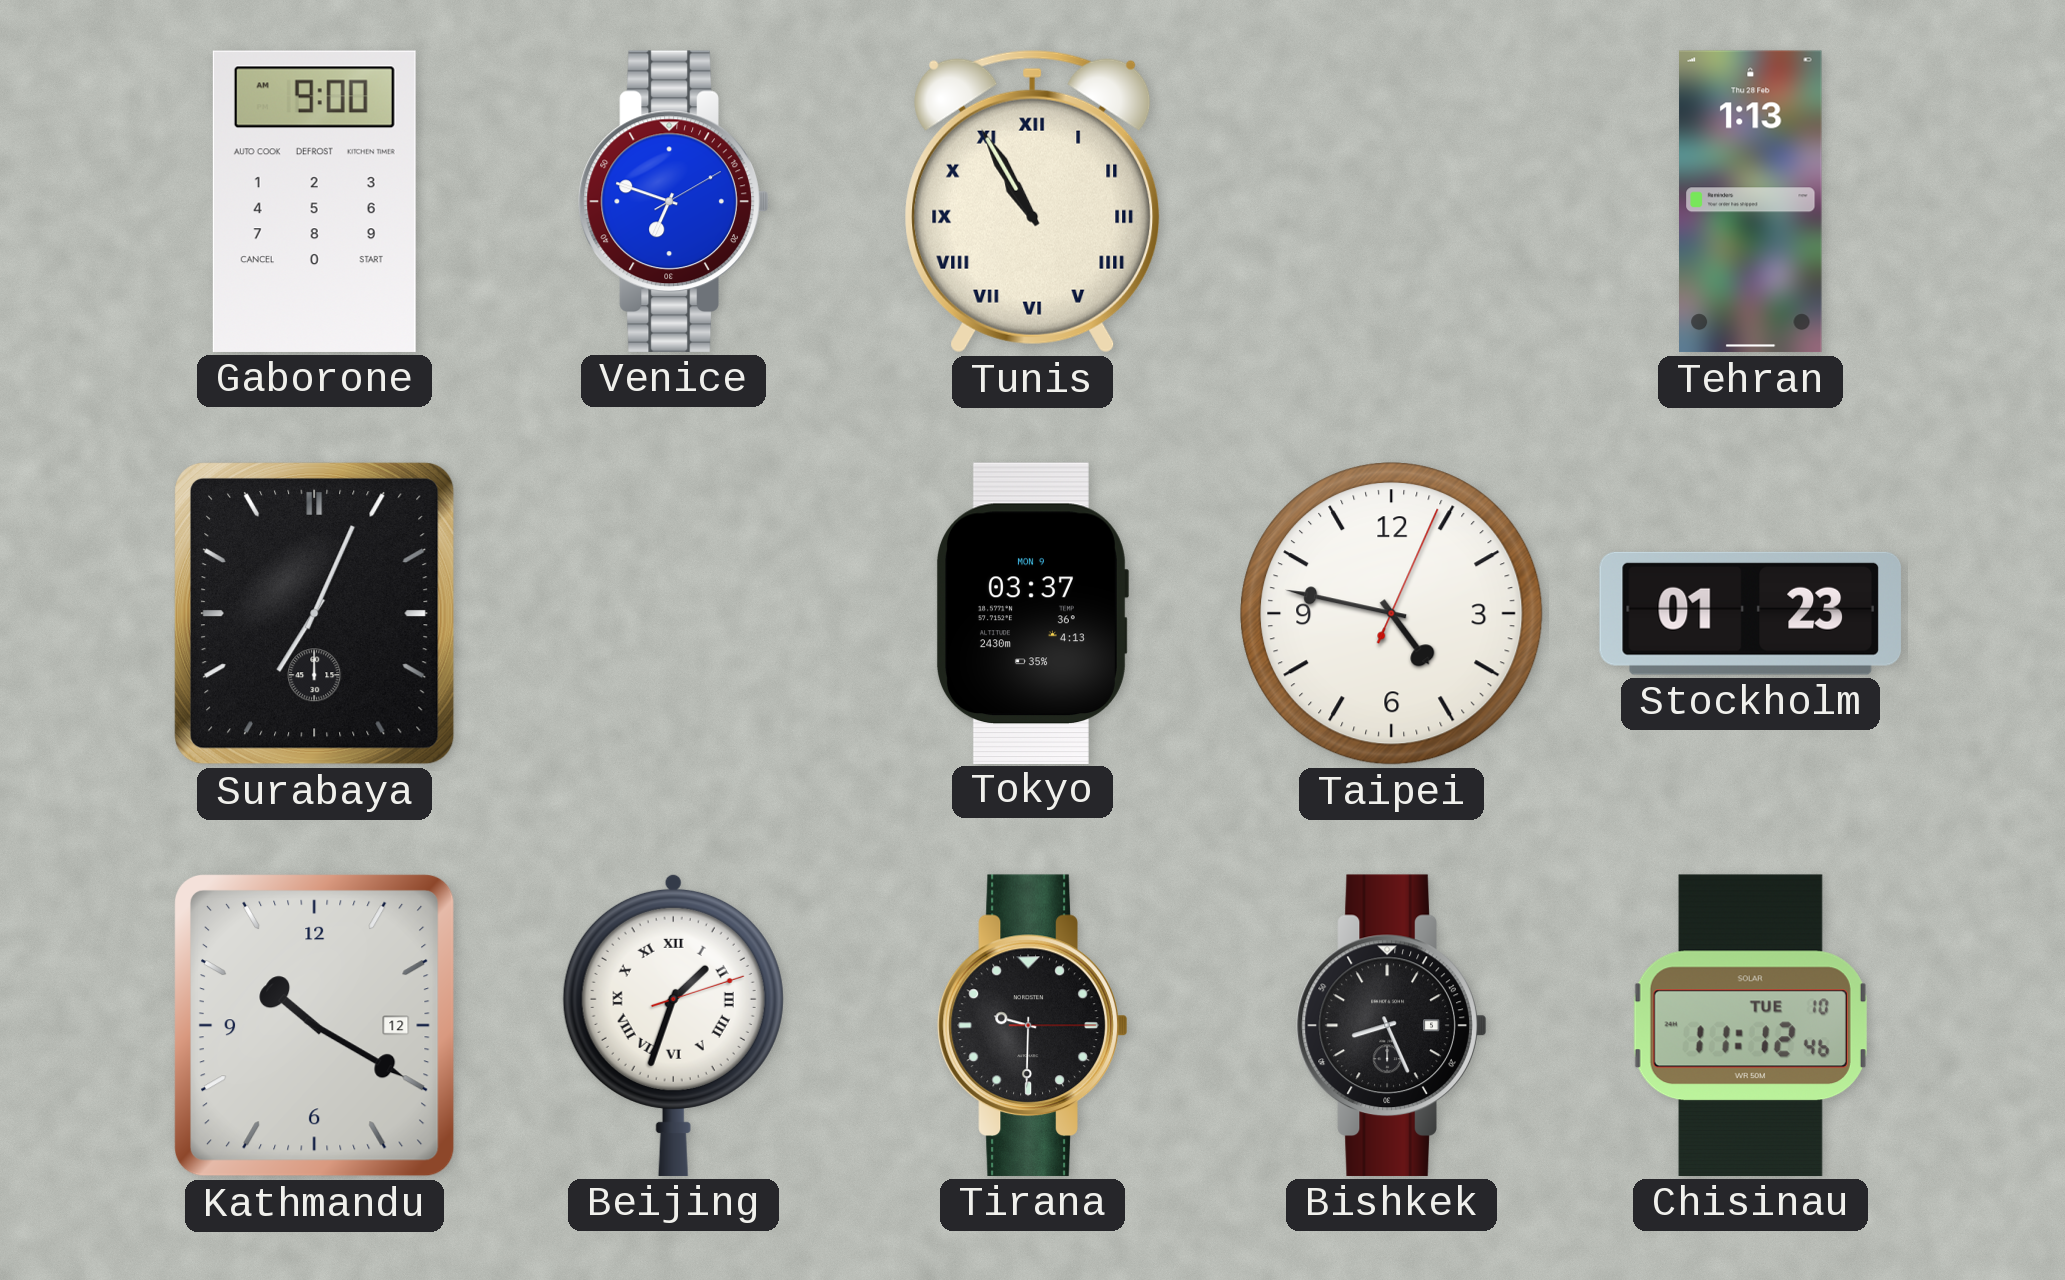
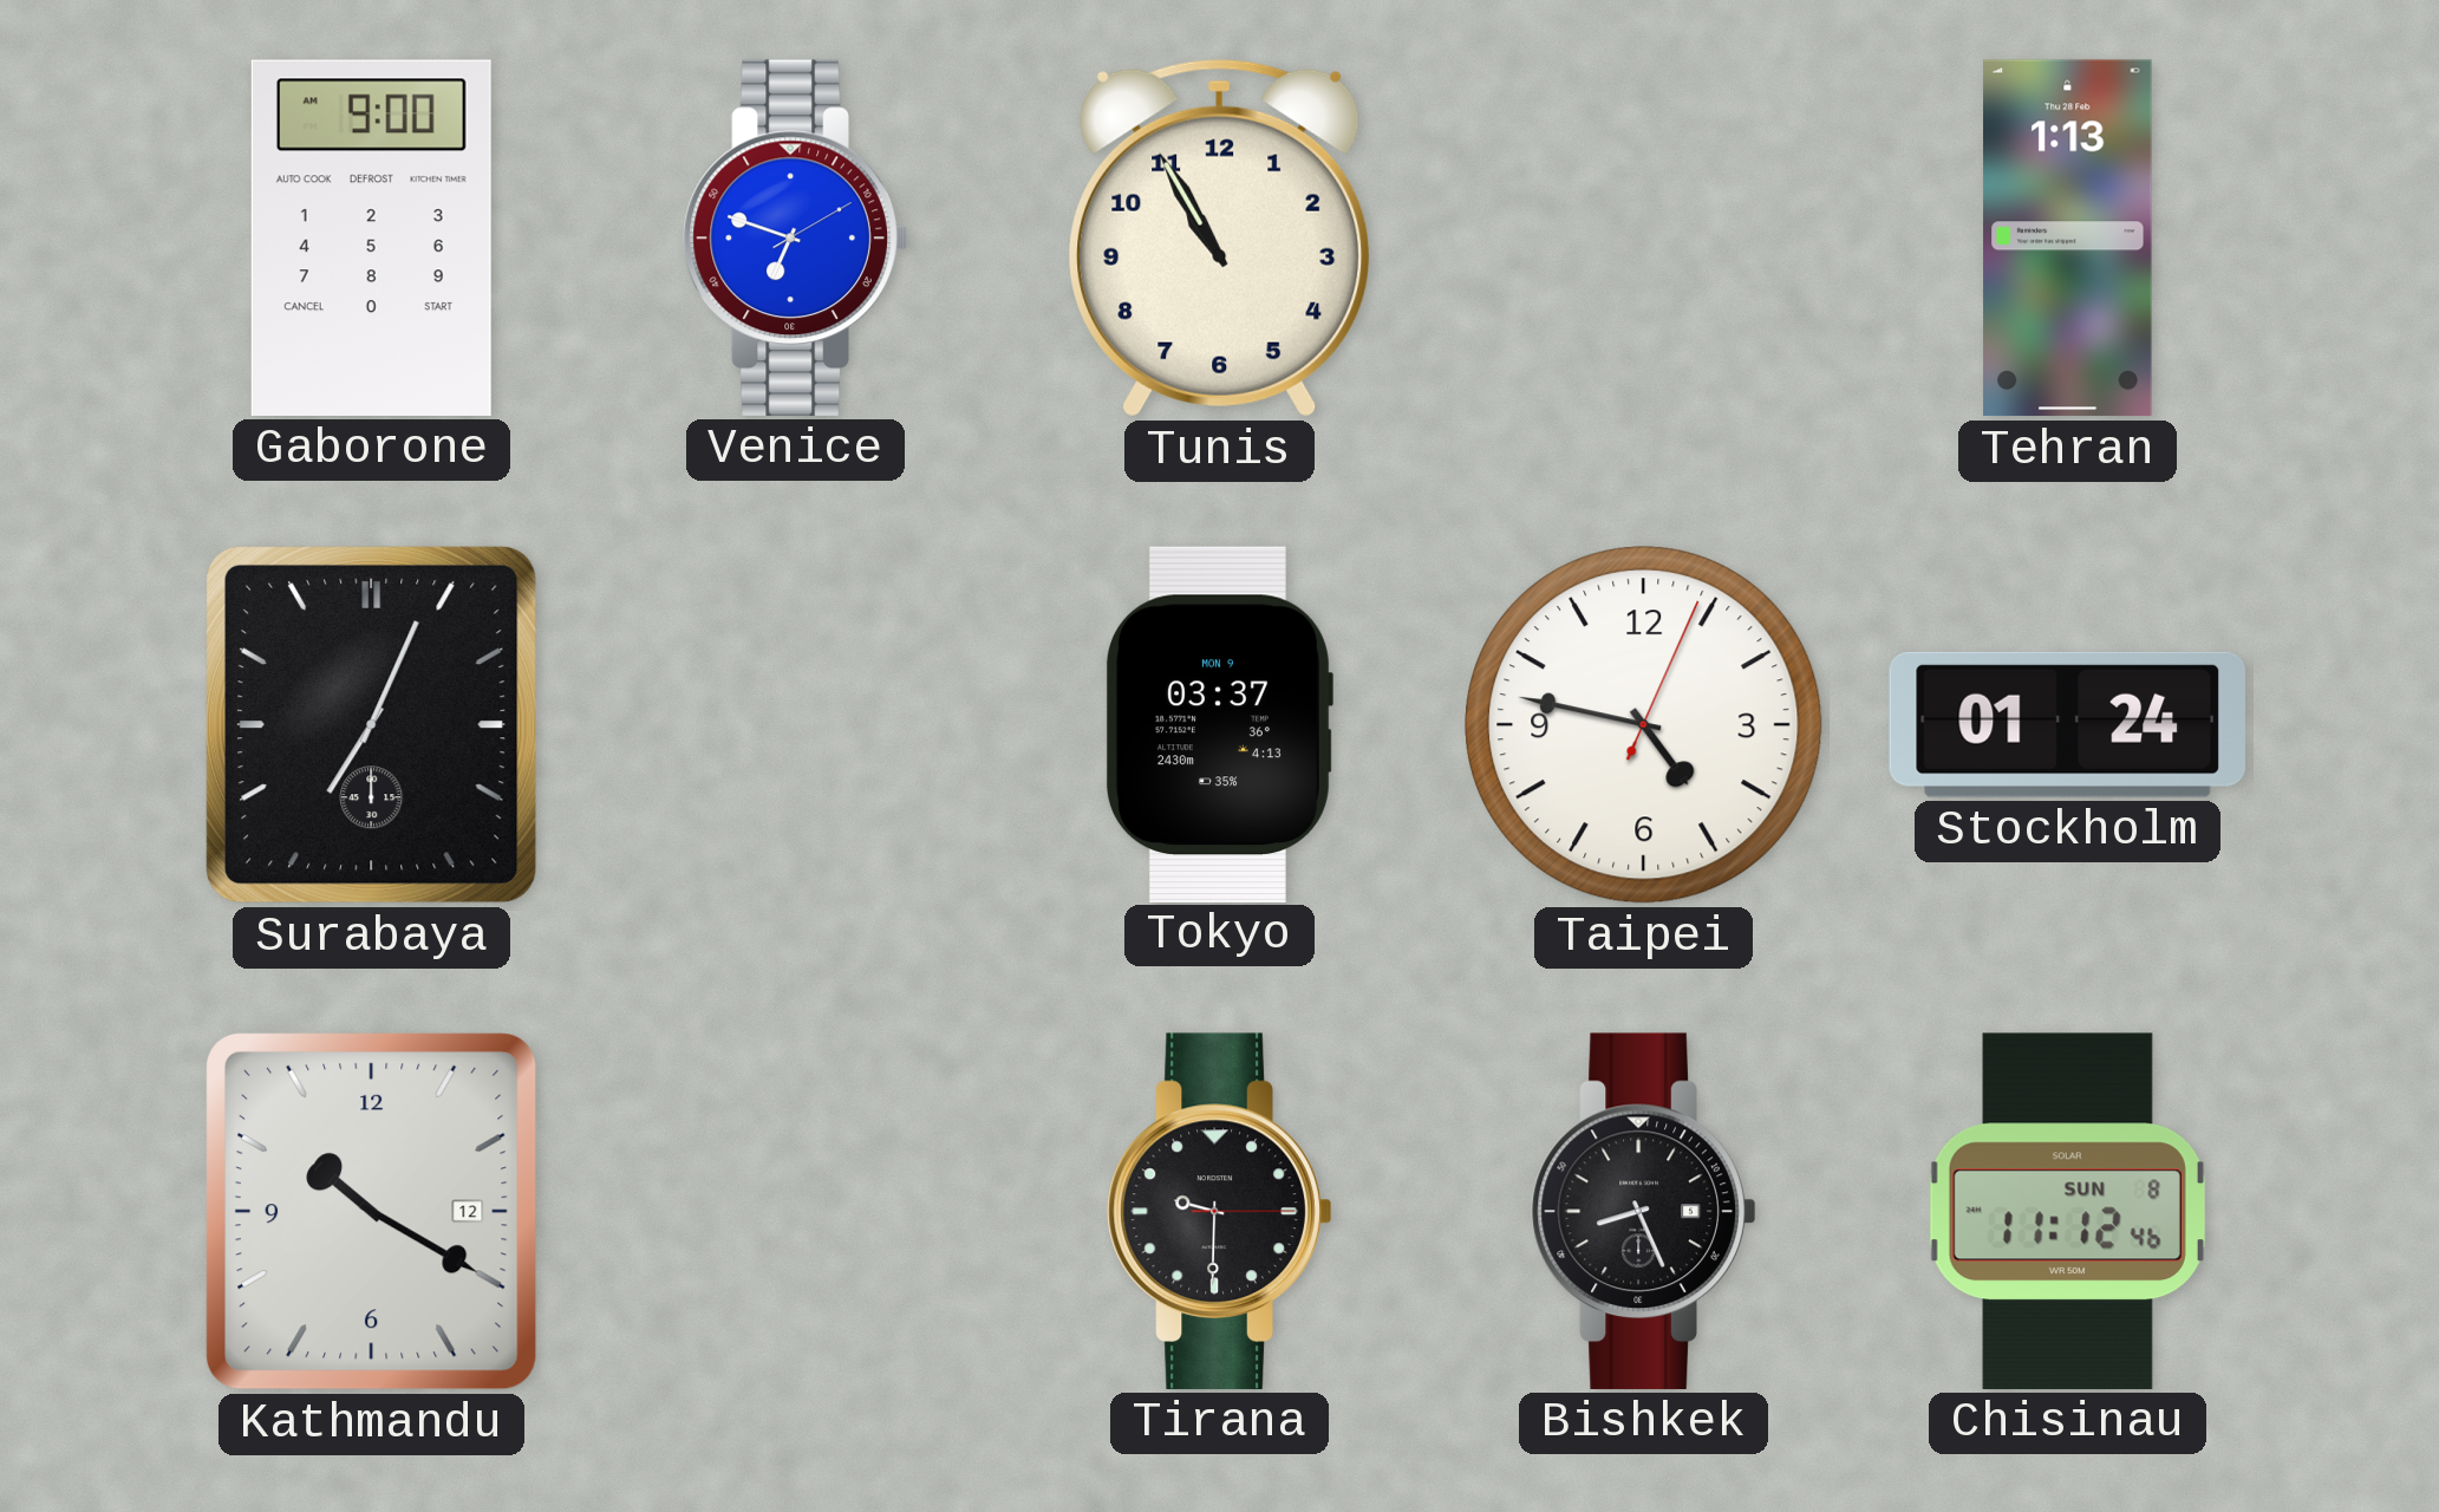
Tunis numerals: Roman -> Arabic
Stockholm: 01:23 -> 01:24
Beijing: 1:33 -> none
Chisinau date: TUE 10 -> SUN 8
